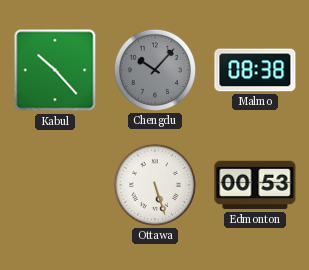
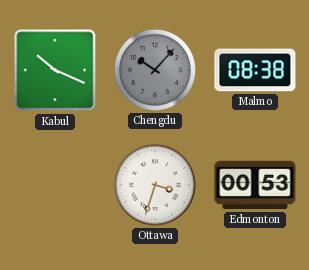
Kabul: 10:23 -> 10:19
Ottawa: 5:27 -> 3:33
